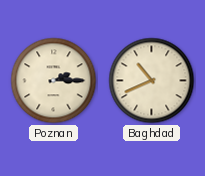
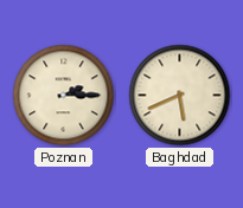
Baghdad: 10:41 -> 5:41
